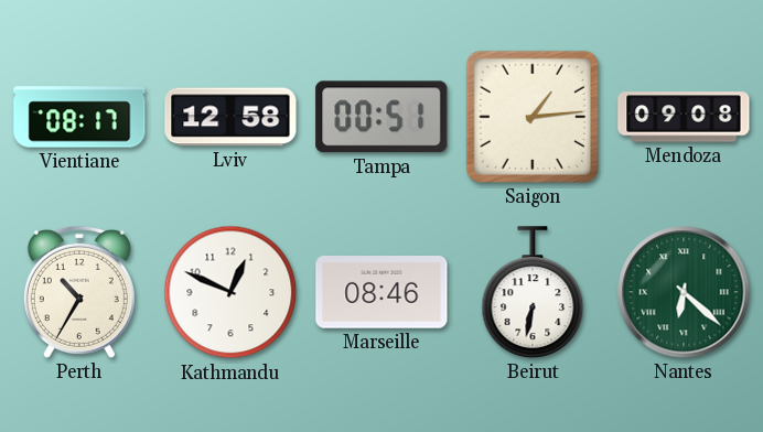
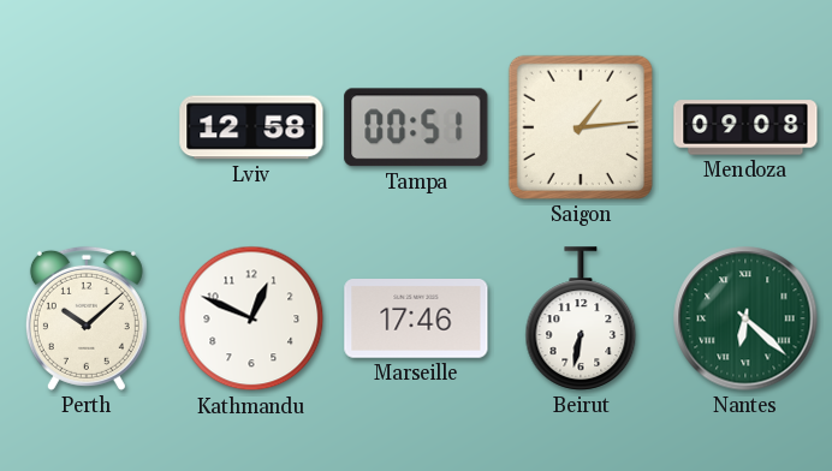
Vientiane: 08:17 -> none
Perth: 10:35 -> 10:08
Marseille: 08:46 -> 17:46
